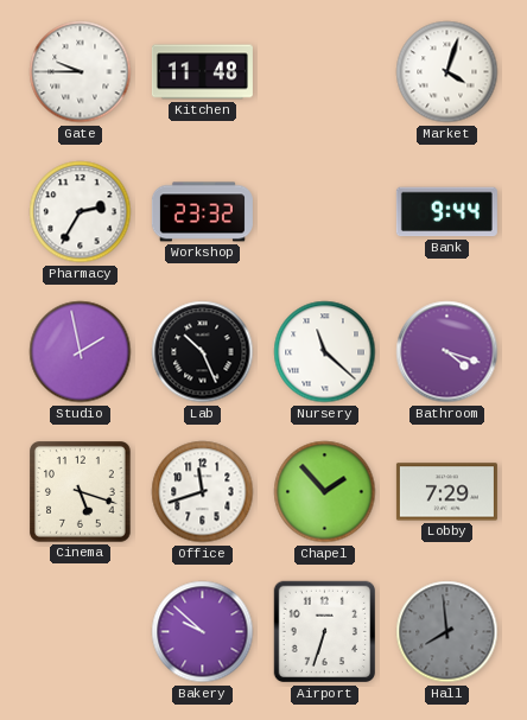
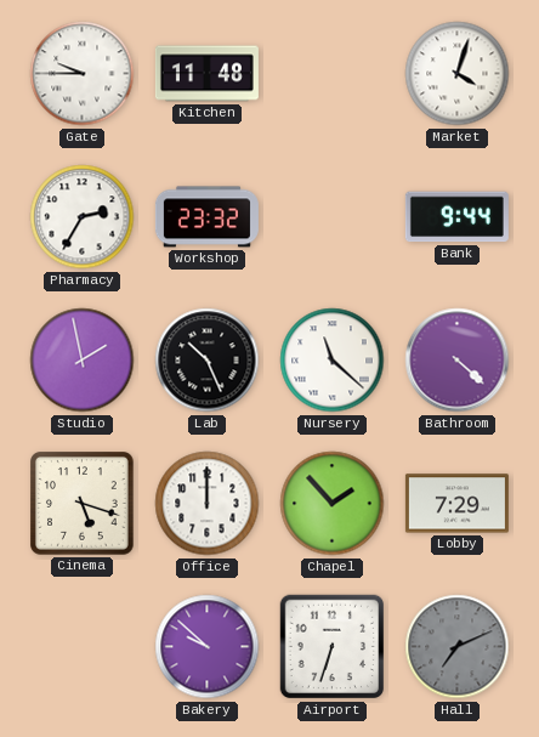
Bathroom: 4:18 -> 4:22
Office: 11:42 -> 12:00
Hall: 7:59 -> 7:11
